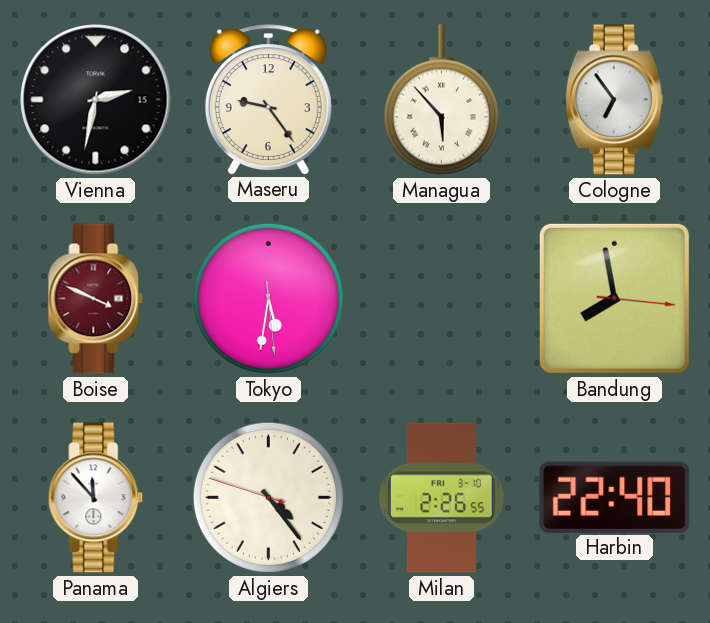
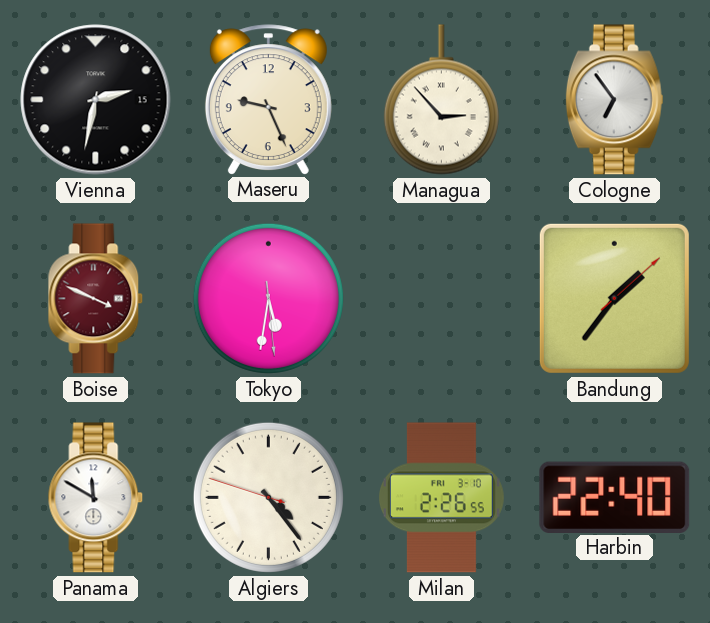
Maseru: 9:24 -> 9:26
Managua: 5:53 -> 2:53
Bandung: 7:58 -> 1:36
Panama: 11:53 -> 11:50
